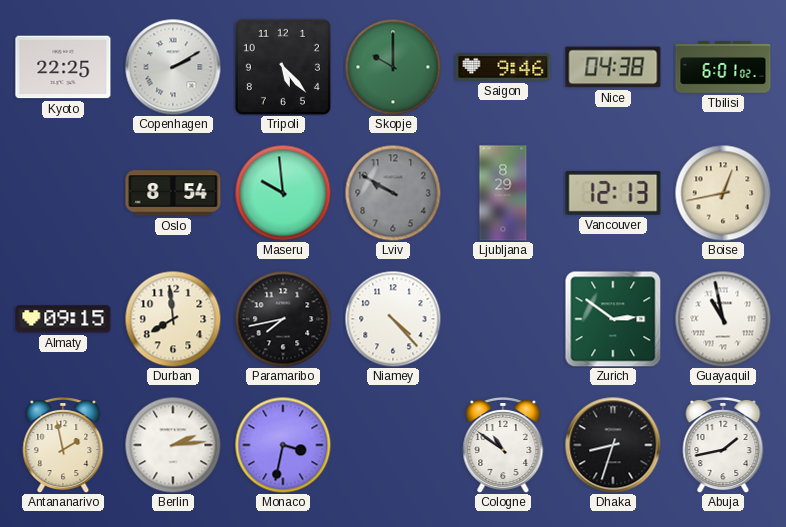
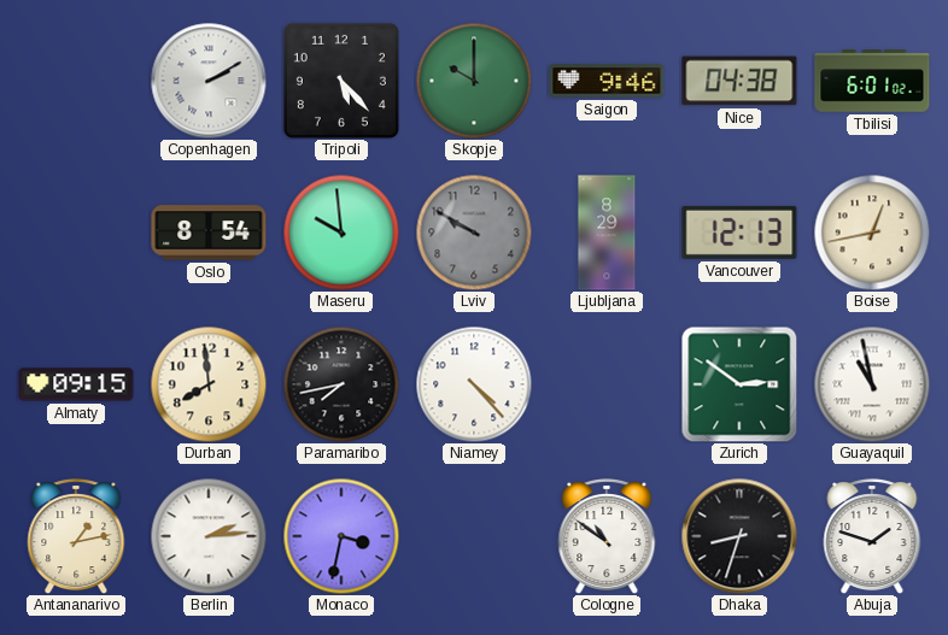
Kyoto: 22:25 -> none
Antananarivo: 1:58 -> 1:13
Abuja: 1:43 -> 1:48
